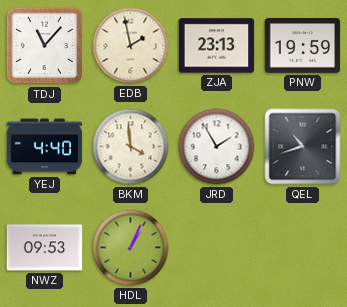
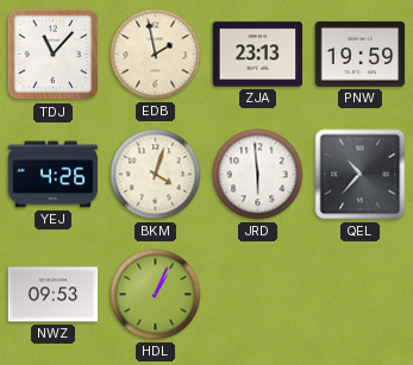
YEJ: 4:40 -> 4:26
BKM: 3:59 -> 4:03
JRD: 1:55 -> 5:59
QEL: 10:42 -> 10:37
